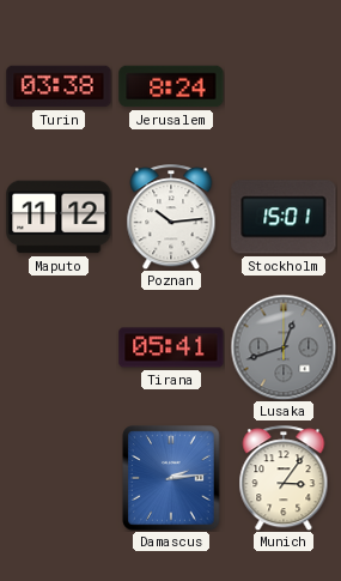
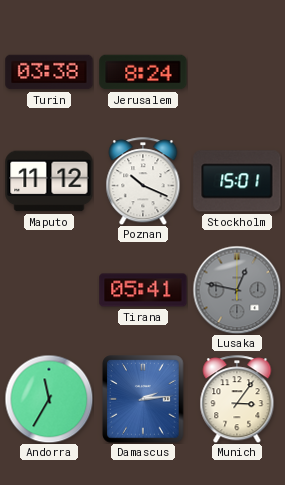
Poznan: 10:14 -> 10:19
Lusaka: 12:42 -> 12:47
Andorra: none -> 11:35
